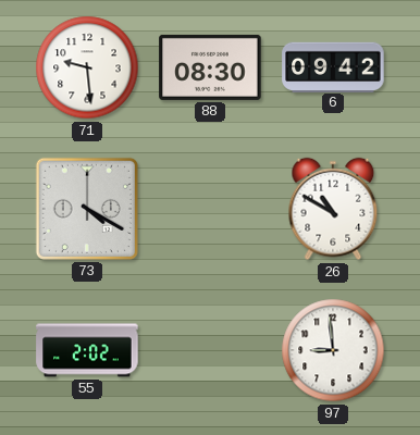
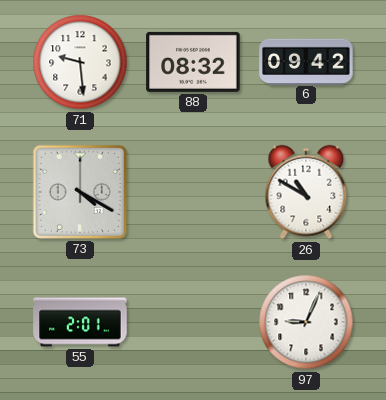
88: 08:30 -> 08:32
55: 2:02 -> 2:01
97: 8:59 -> 9:04
